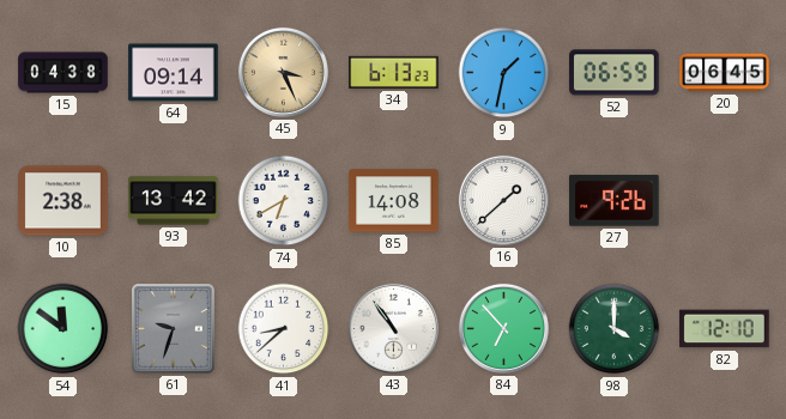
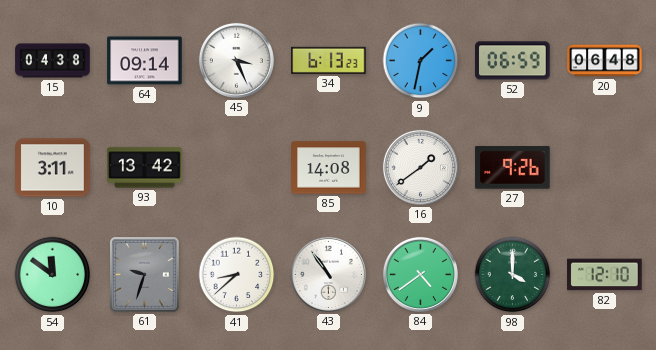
45 dial: champagne -> white
20: 06:45 -> 06:48
10: 2:38 -> 3:11
74: 6:40 -> none
16: 1:38 -> 1:39
84: 6:53 -> 4:39
